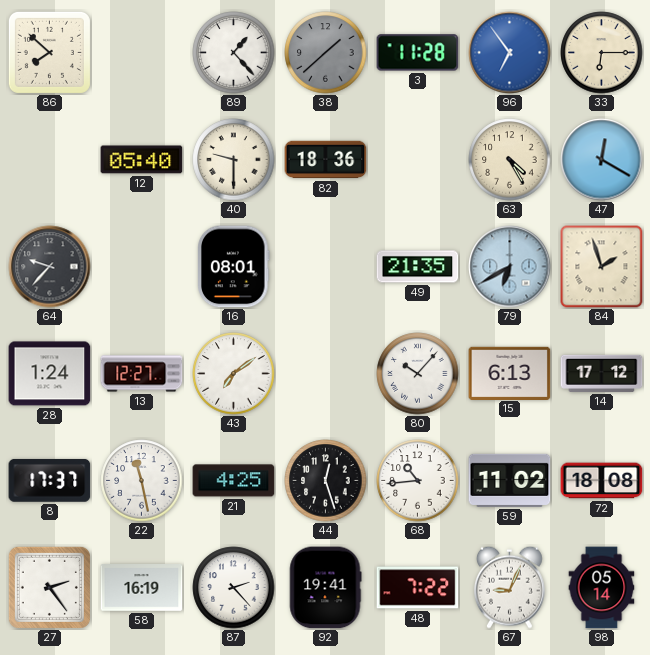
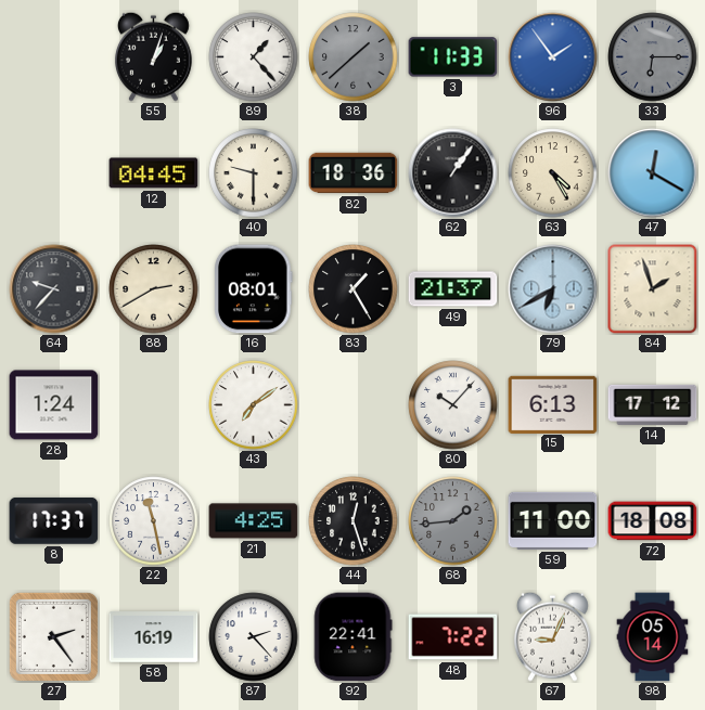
86: 7:52 -> none
55: none -> 1:03
3: 11:28 -> 11:33
96: 6:54 -> 1:54
33 dial: cream -> grey
12: 05:40 -> 04:45
62: none -> 1:06
88: none -> 2:40
83: none -> 1:25
49: 21:35 -> 21:37
13: 12:27 -> none
68: 10:44 -> 1:44
68 dial: white -> grey
59: 11:02 -> 11:00
92: 19:41 -> 22:41
